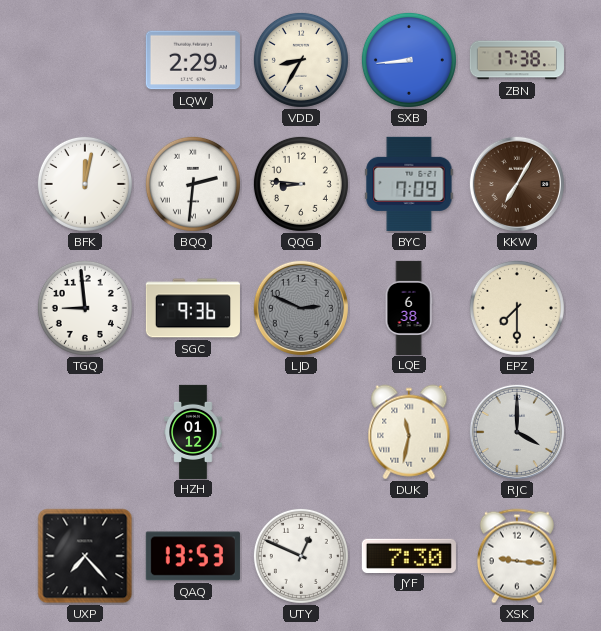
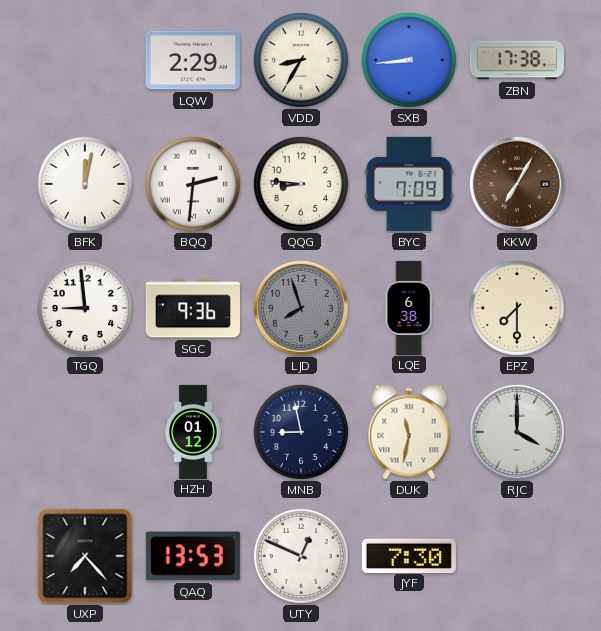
LJD: 2:49 -> 7:57
MNB: none -> 8:58
XSK: 9:16 -> none
